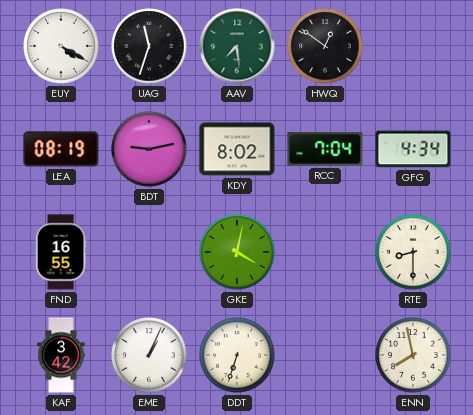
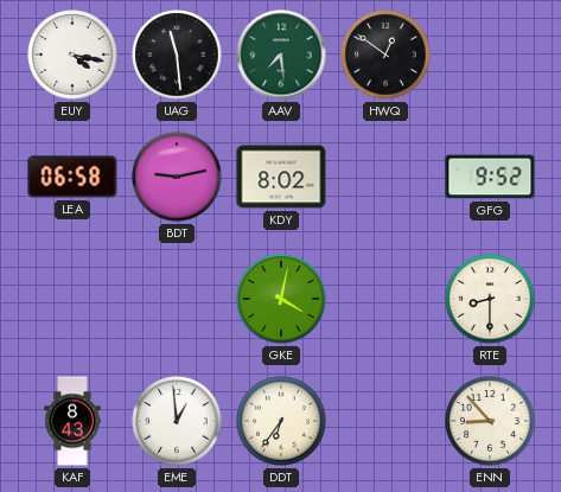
EUY: 4:20 -> 4:17
UAG: 11:33 -> 11:29
LEA: 08:19 -> 06:58
RCC: 7:04 -> none
GFG: 4:34 -> 9:52
FND: 16:55 -> none
KAF: 3:42 -> 8:43
EME: 1:04 -> 12:59
DDT: 6:33 -> 6:36
ENN: 7:58 -> 8:53
